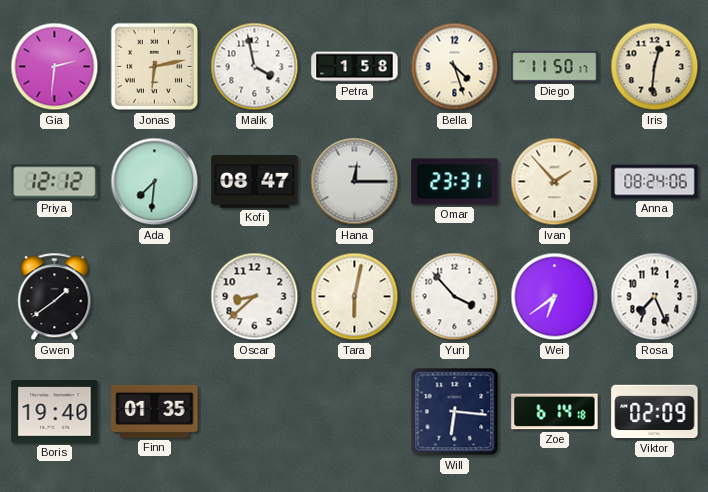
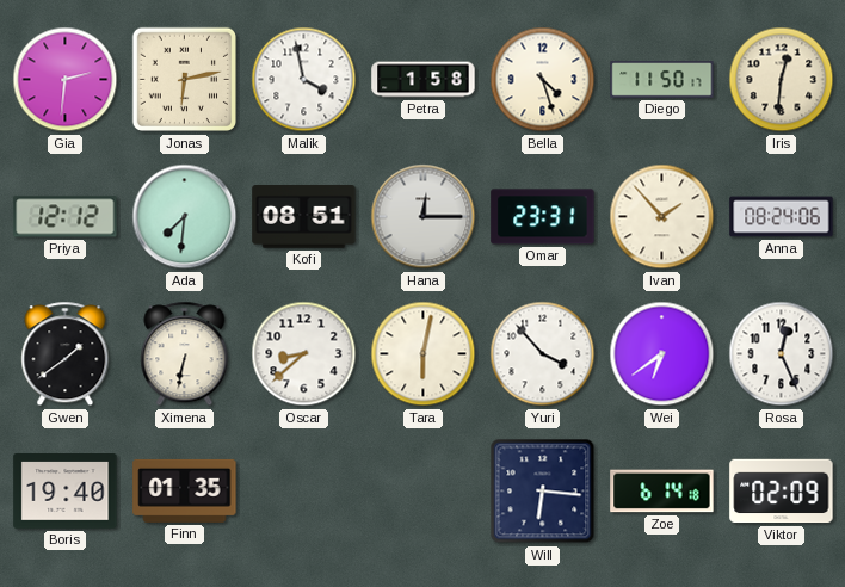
Kofi: 08:47 -> 08:51
Ximena: none -> 6:32
Rosa: 7:26 -> 12:26
